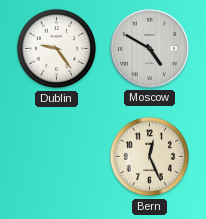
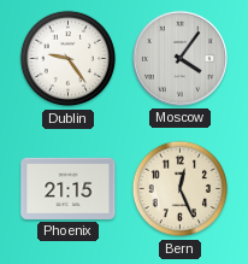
Moscow: 4:50 -> 4:06
Phoenix: none -> 21:15
